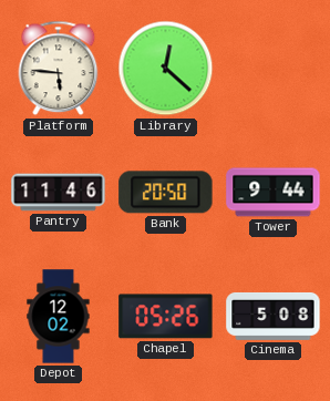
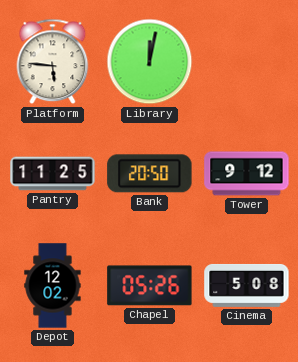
Library: 12:22 -> 12:02
Pantry: 11:46 -> 11:25
Tower: 9:44 -> 9:12
